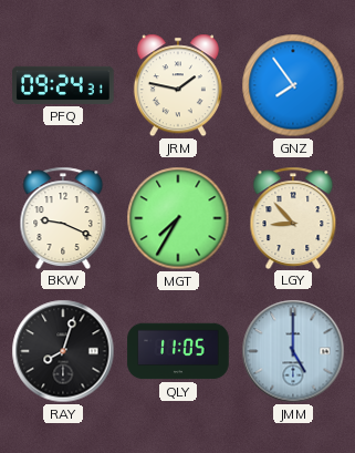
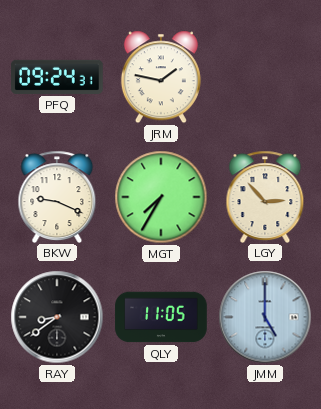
GNZ: 7:54 -> none
LGY: 8:53 -> 2:53
RAY: 8:03 -> 8:39
